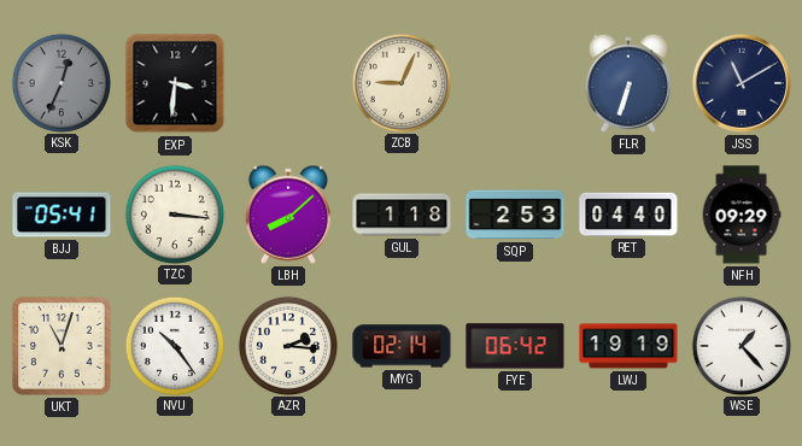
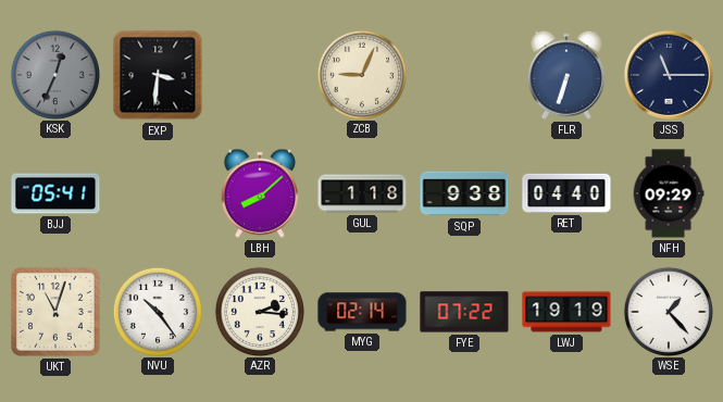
JSS: 11:10 -> 11:15
TZC: 3:16 -> none
SQP: 2:53 -> 9:38
FYE: 06:42 -> 07:22
